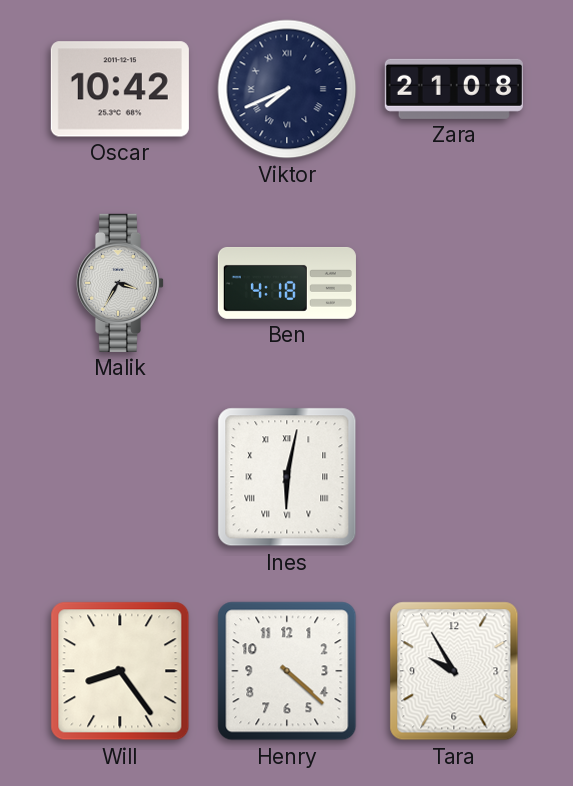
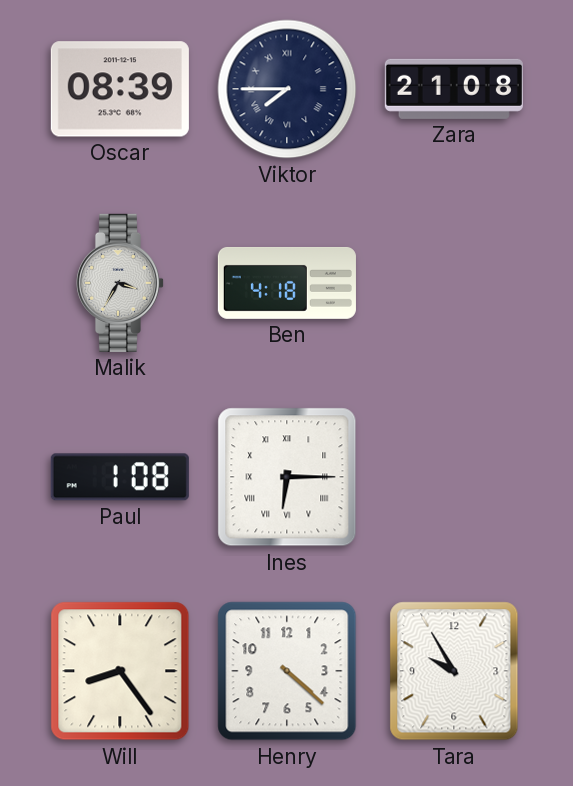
Oscar: 10:42 -> 08:39
Viktor: 7:41 -> 7:45
Paul: none -> 1:08
Ines: 6:02 -> 6:15
